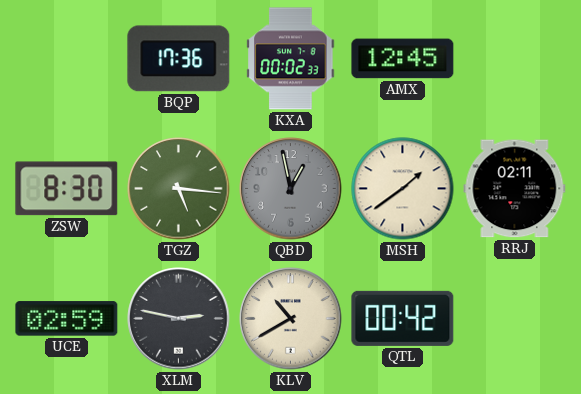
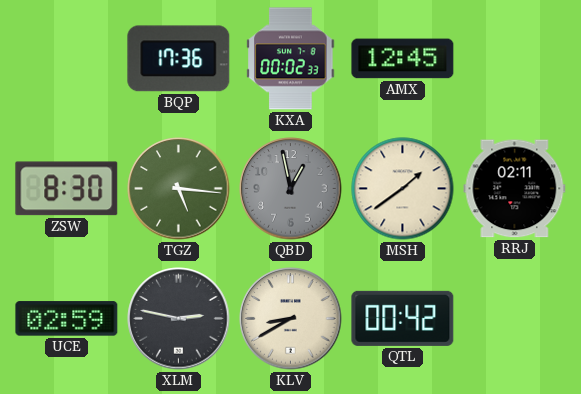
KLV: 10:40 -> 8:40
